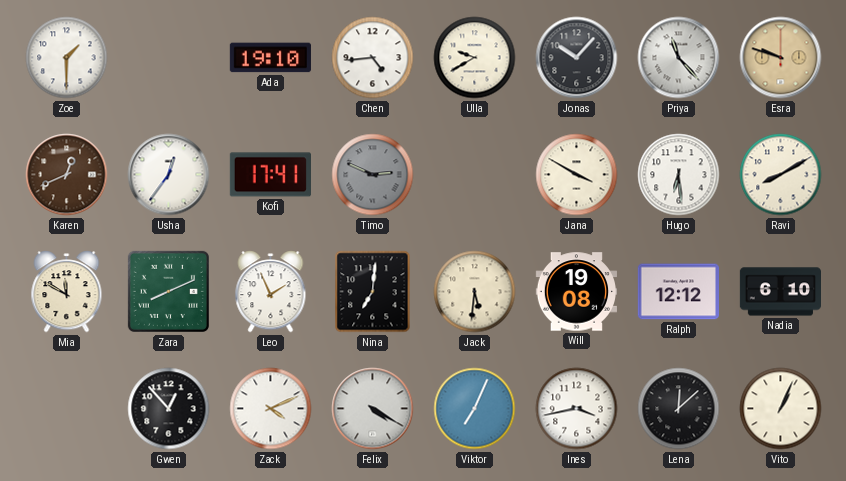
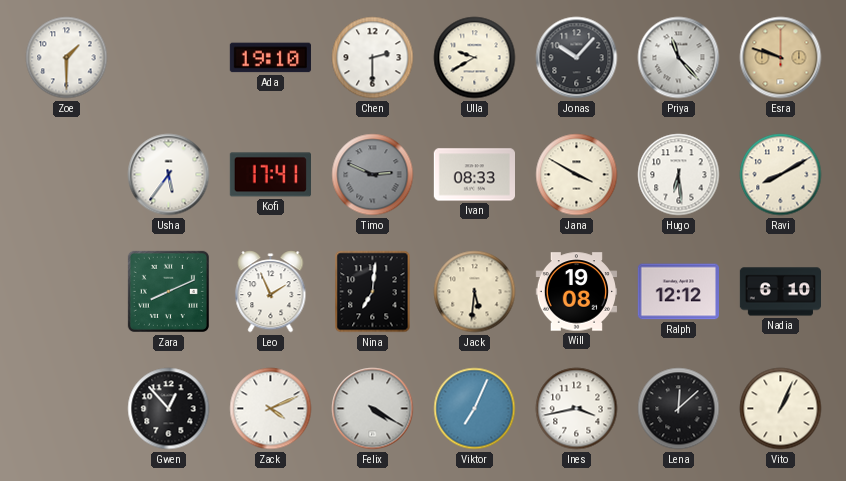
Chen: 4:44 -> 2:30
Karen: 12:41 -> none
Usha: 12:36 -> 5:36
Ivan: none -> 08:33
Mia: 11:50 -> none
